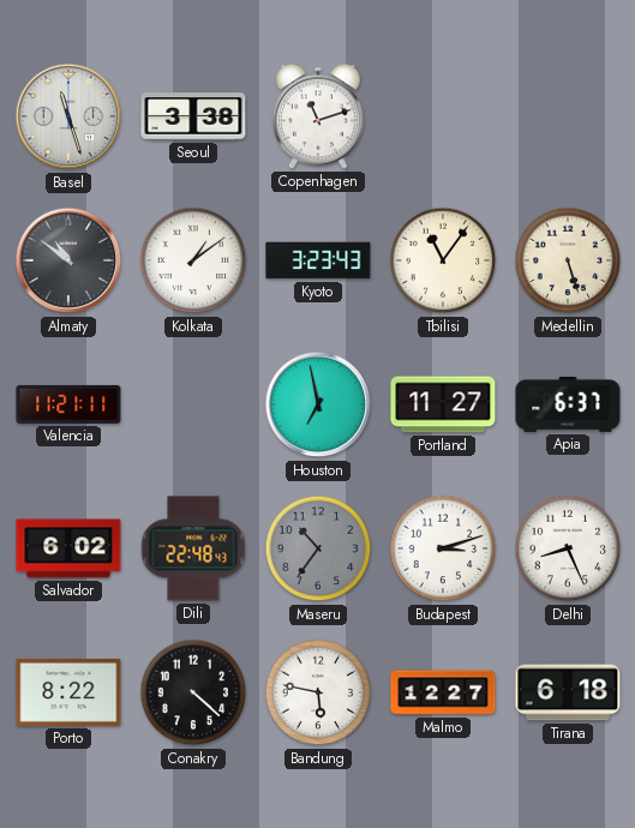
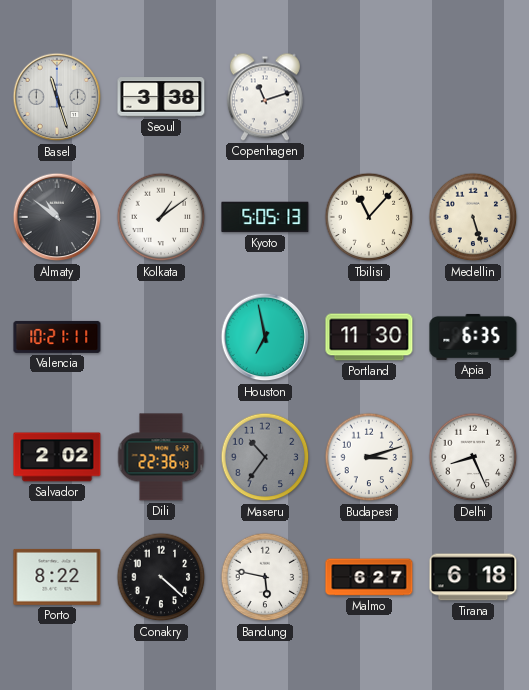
Kyoto: 3:23 -> 5:05
Tbilisi: 11:06 -> 11:07
Valencia: 11:21 -> 10:21
Portland: 11:27 -> 11:30
Apia: 6:37 -> 6:35
Salvador: 6:02 -> 2:02
Dili: 22:48 -> 22:36
Malmo: 12:27 -> 6:27
